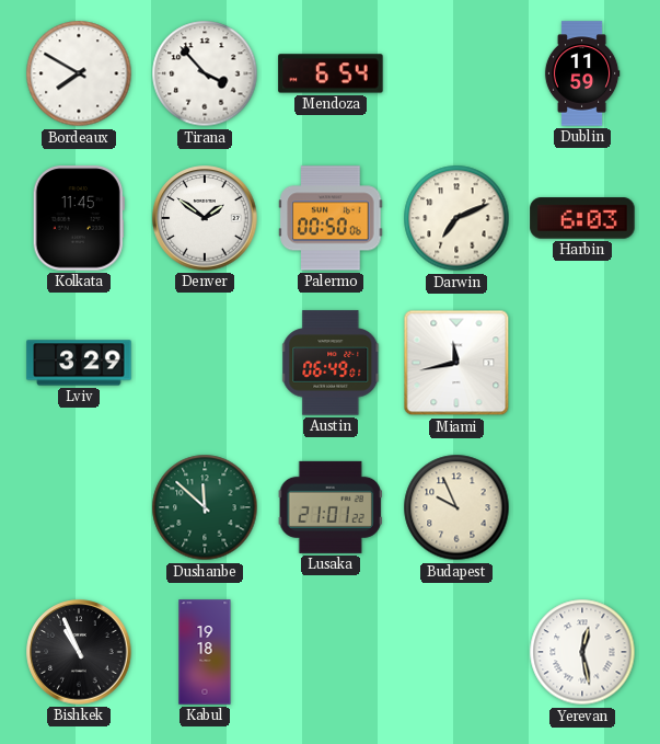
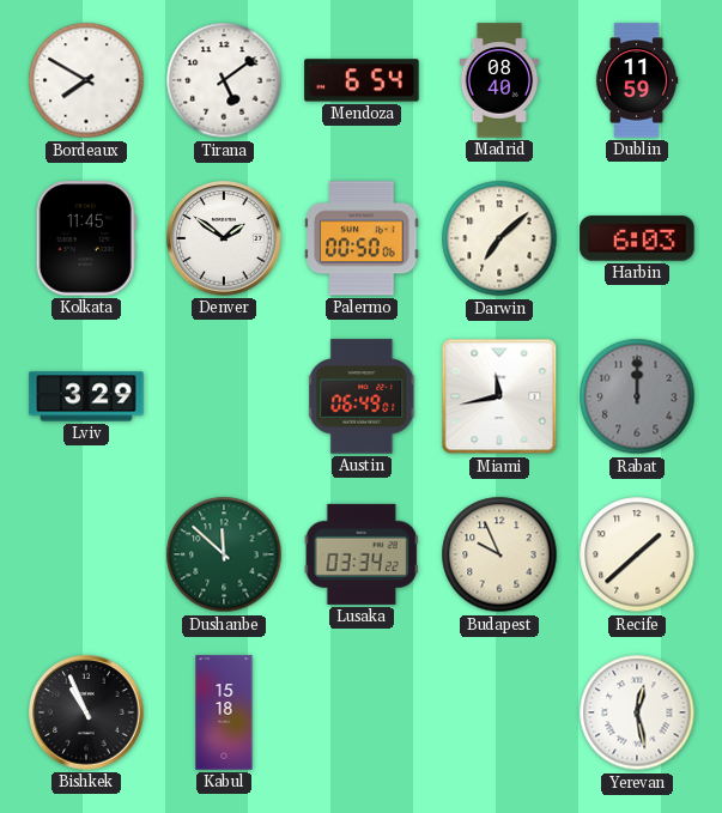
Tirana: 3:53 -> 5:09
Madrid: none -> 08:40
Darwin: 7:11 -> 7:08
Rabat: none -> 12:00
Lusaka: 21:01 -> 03:34
Recife: none -> 1:38
Kabul: 19:18 -> 15:18
